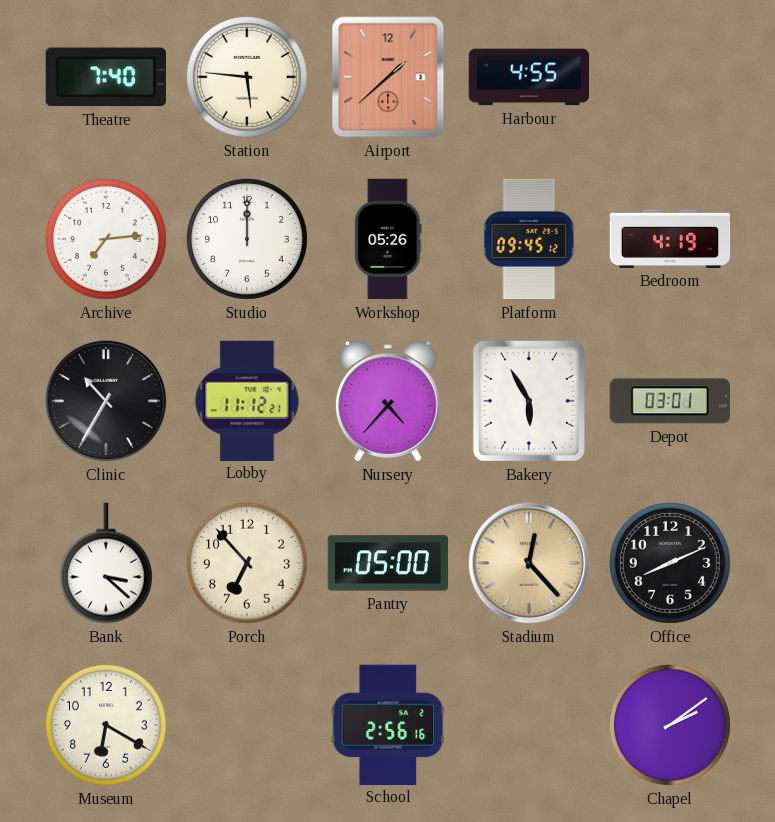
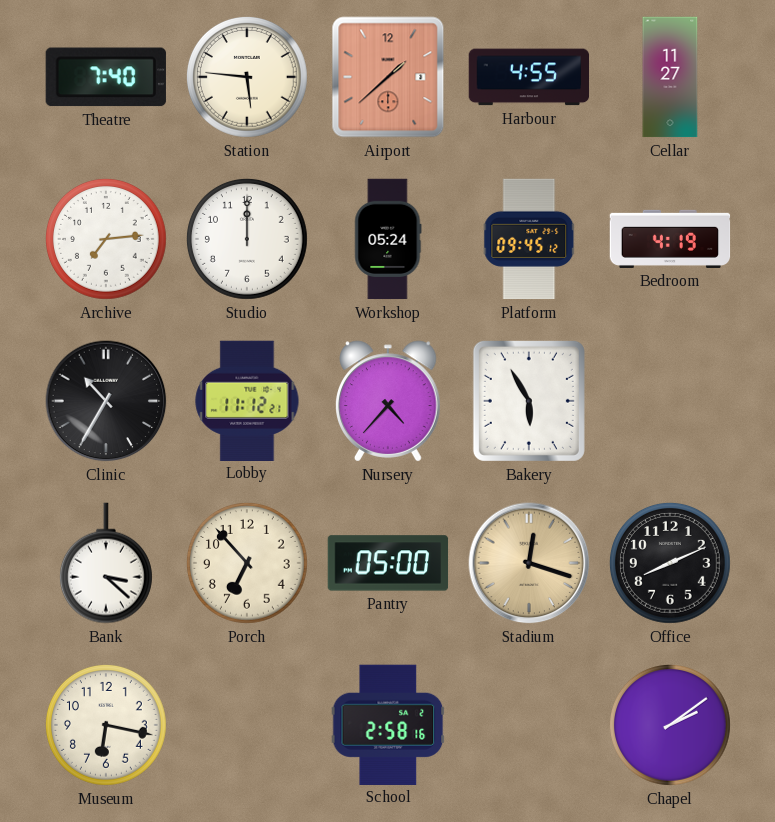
Cellar: none -> 11:27
Workshop: 05:26 -> 05:24
Depot: 03:01 -> none
Stadium: 12:23 -> 12:18
Museum: 6:20 -> 6:17
School: 2:56 -> 2:58
